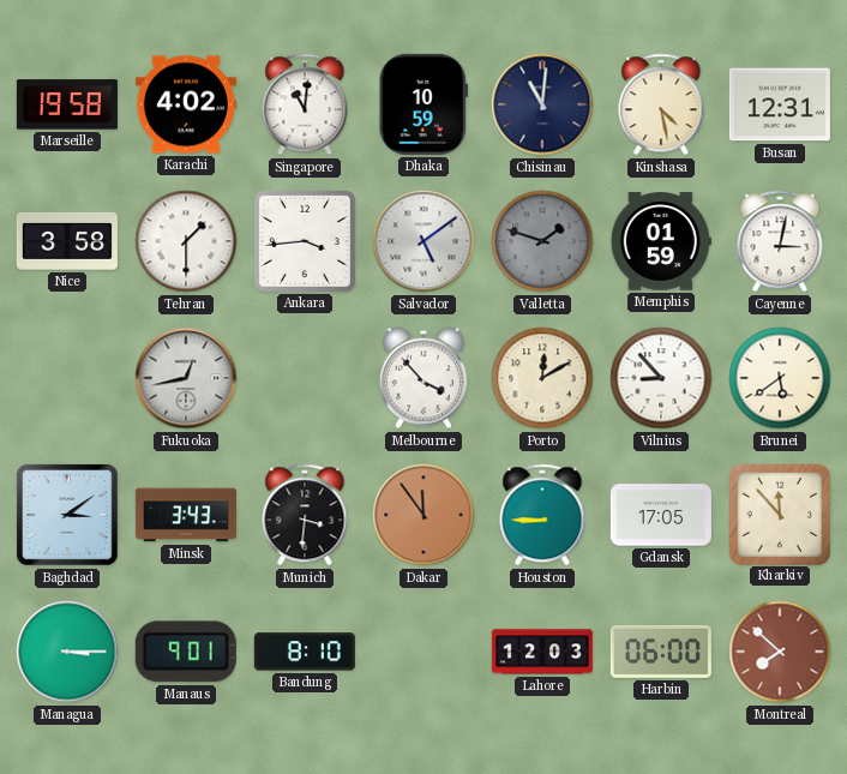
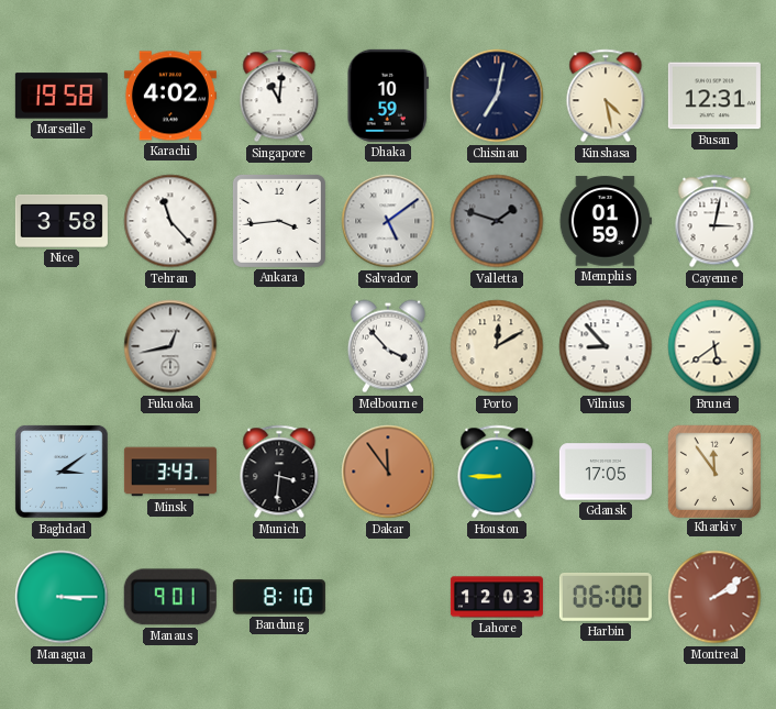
Chisinau: 11:01 -> 7:02
Tehran: 1:30 -> 11:23
Kharkiv: 11:53 -> 11:54
Montreal: 7:52 -> 2:09
